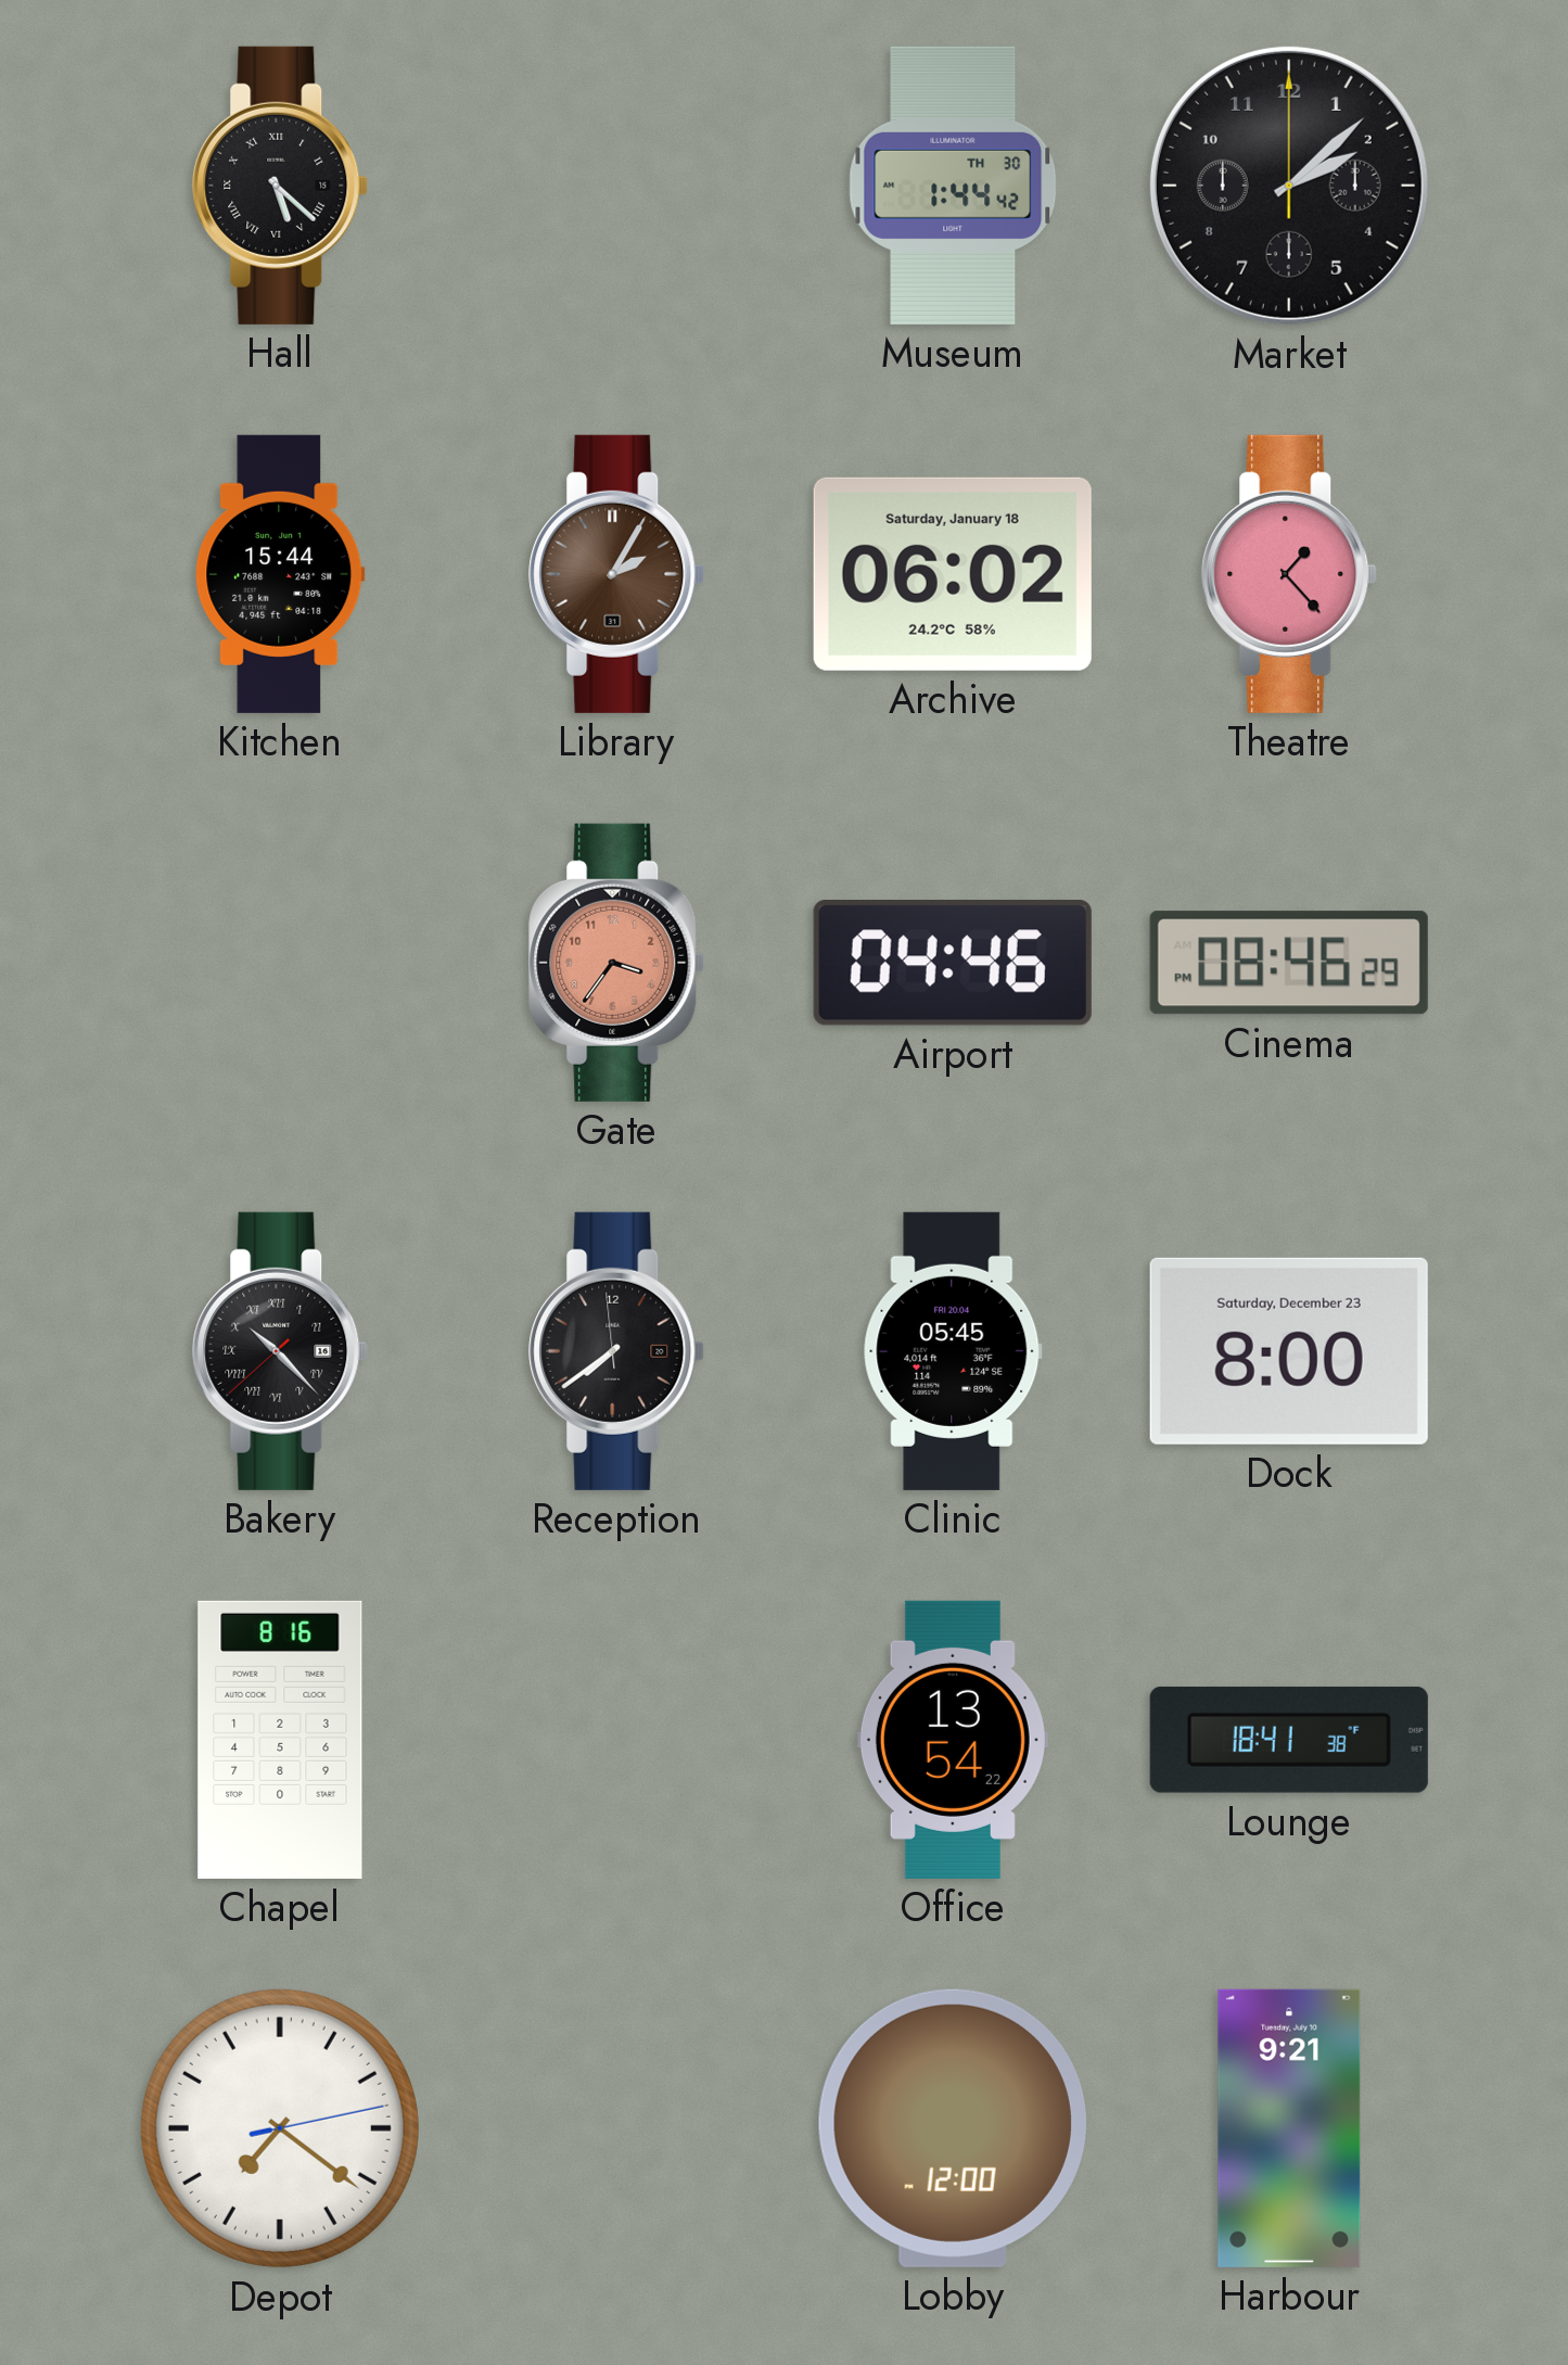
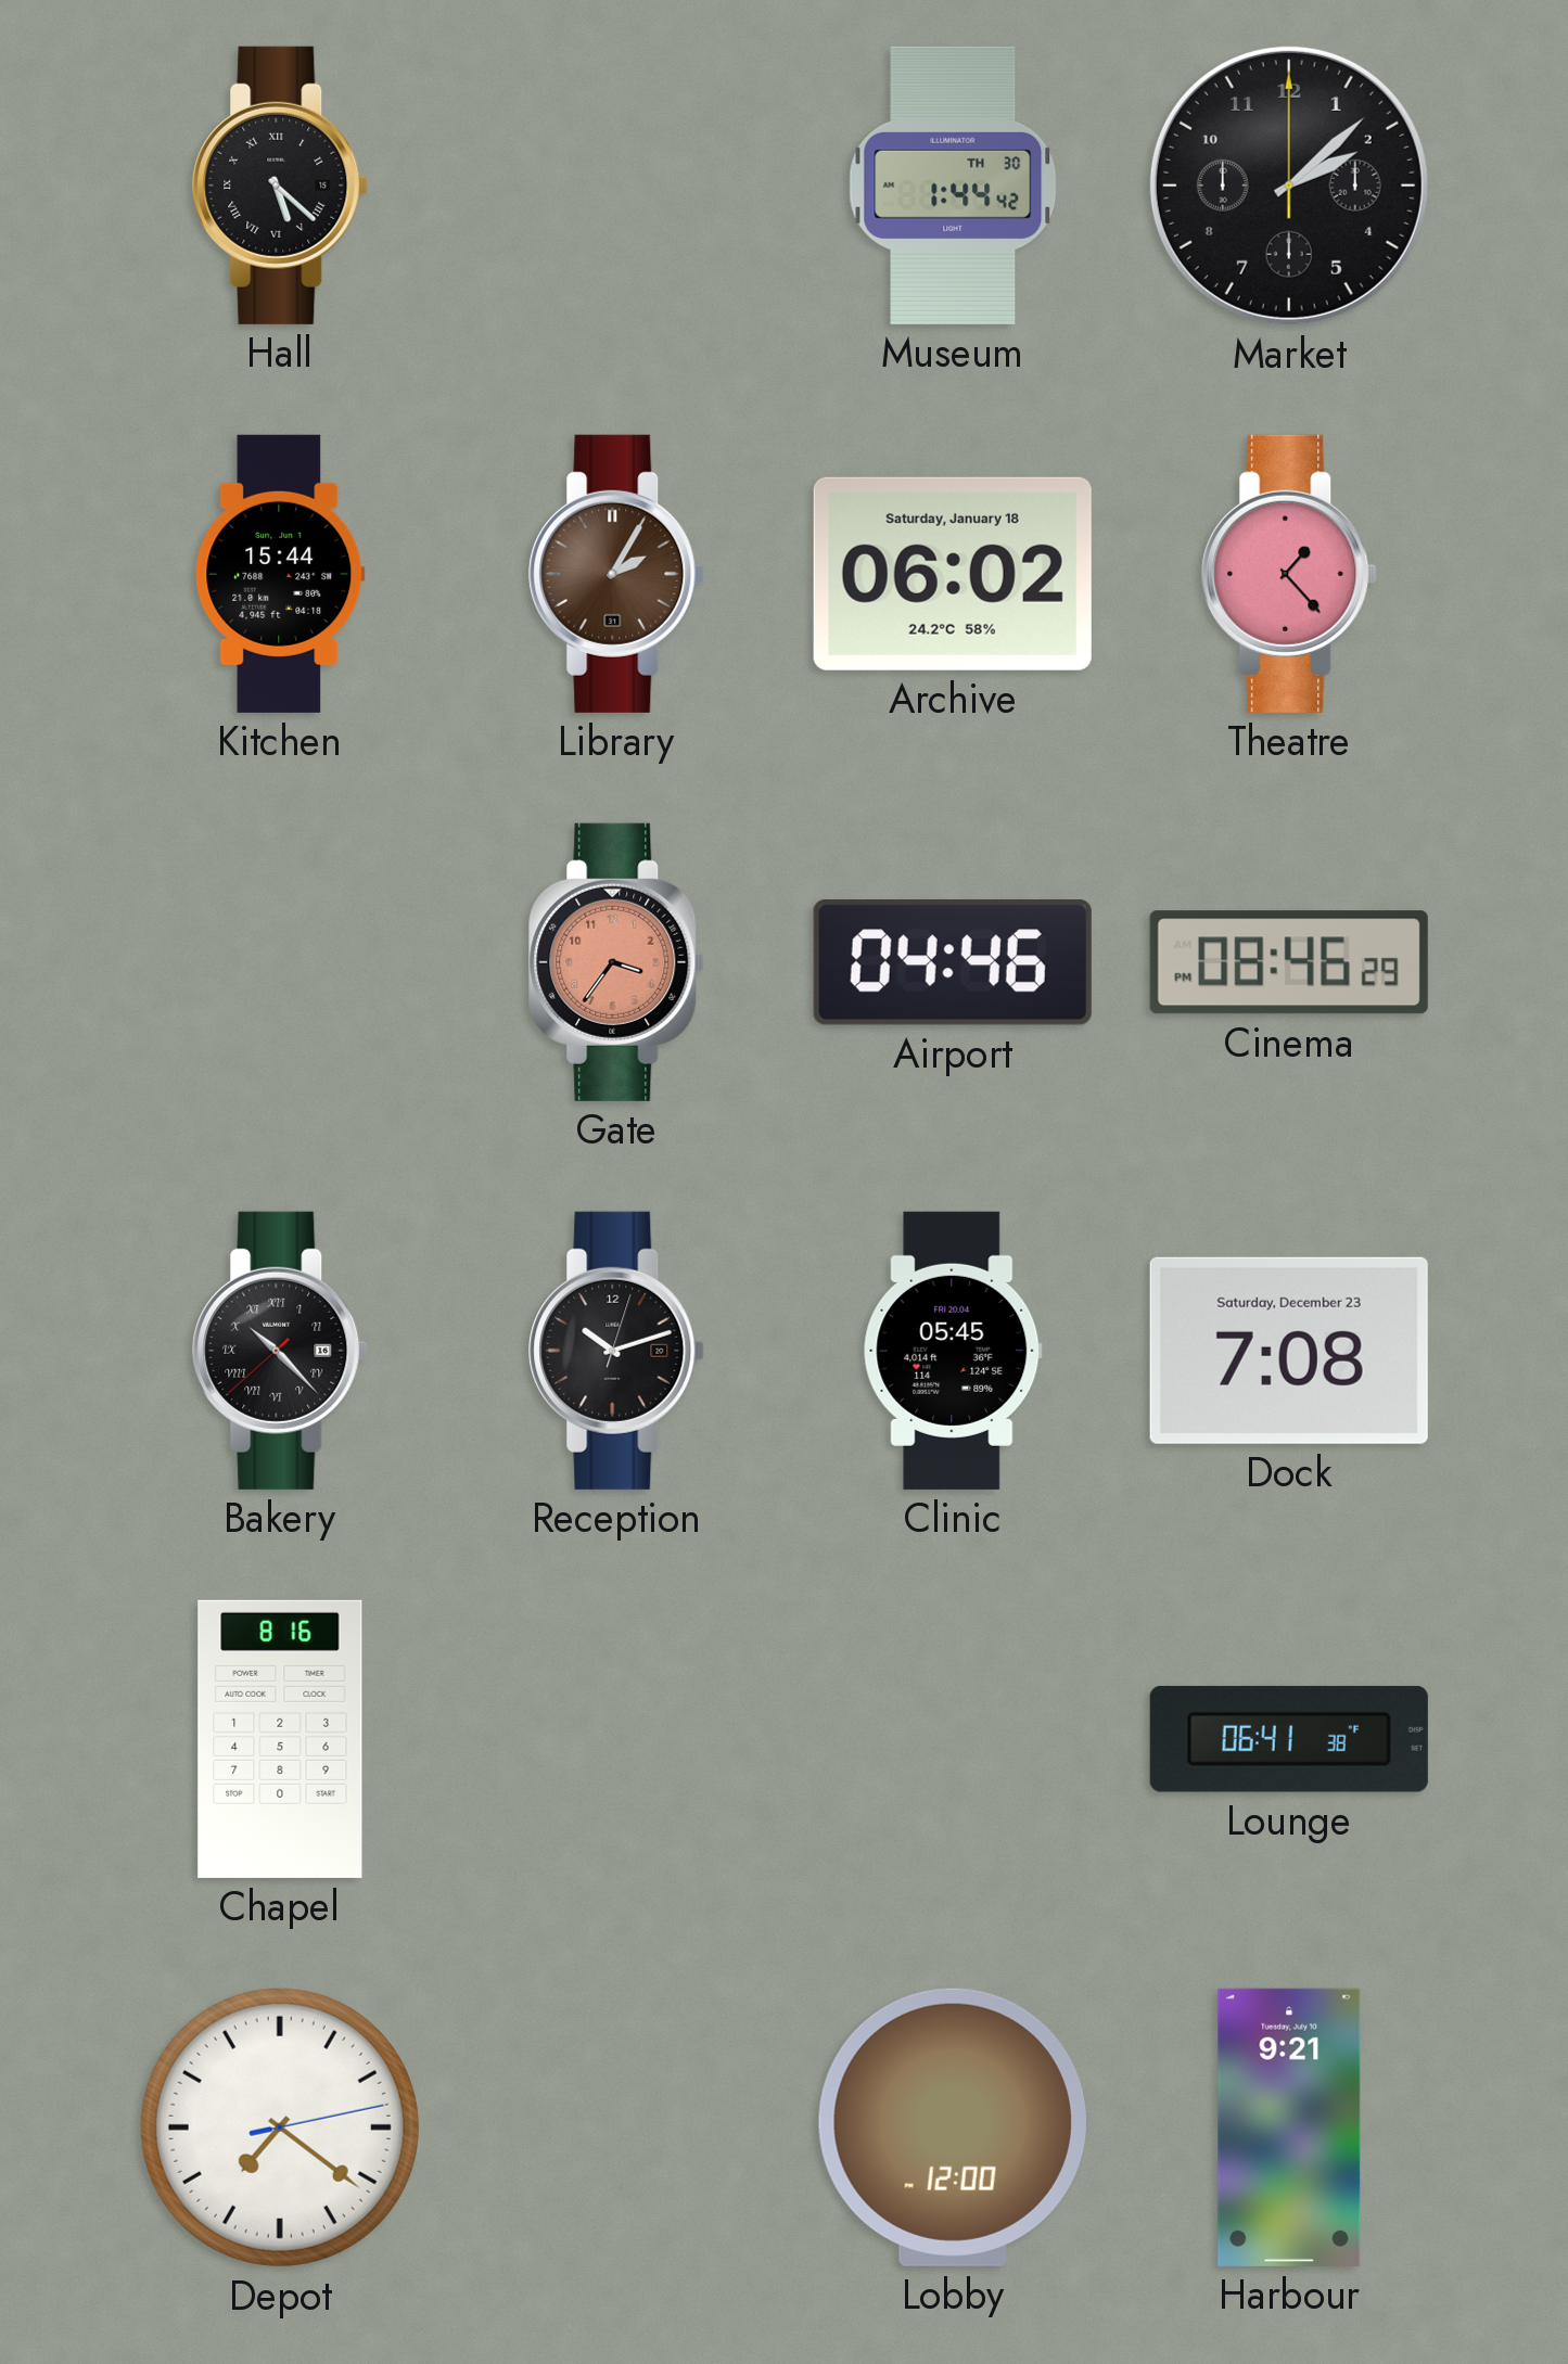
Reception: 7:38 -> 10:12
Dock: 8:00 -> 7:08
Office: 13:54 -> none
Lounge: 18:41 -> 06:41
